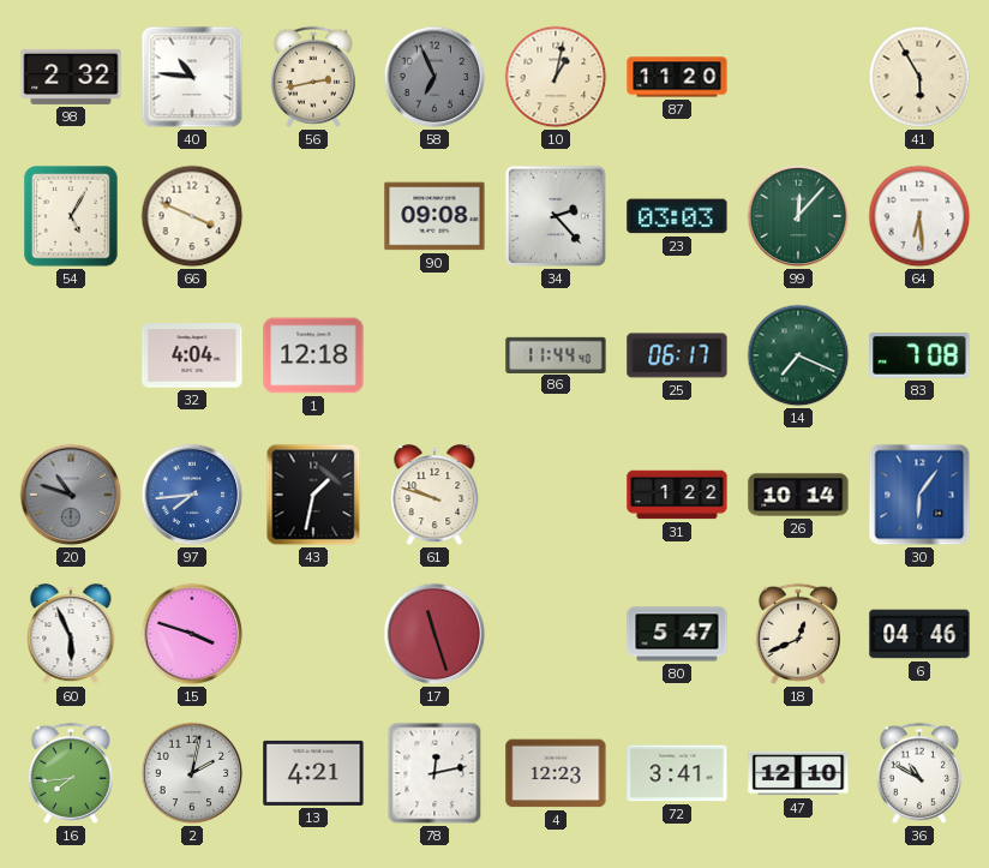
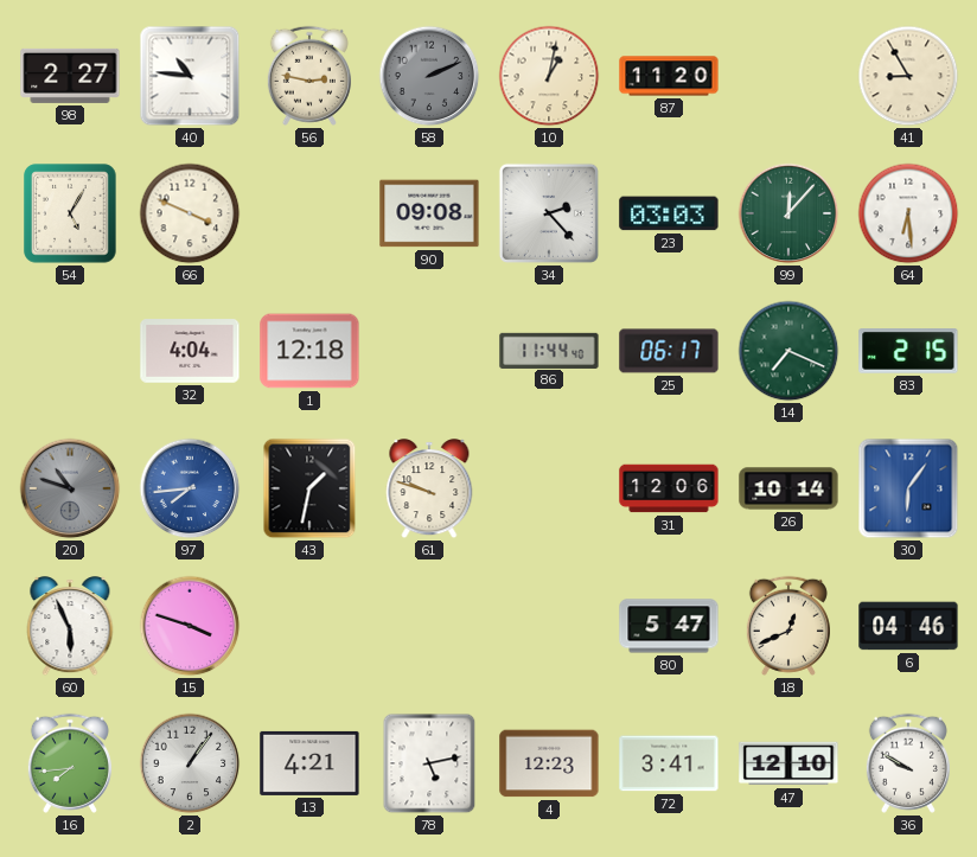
98: 2:32 -> 2:27
56: 2:43 -> 2:47
58: 6:56 -> 2:11
41: 5:55 -> 8:55
83: 7:08 -> 2:15
31: 1:22 -> 12:06
17: 11:27 -> none
2: 2:02 -> 1:06
78: 12:13 -> 5:13
36: 10:50 -> 9:50
